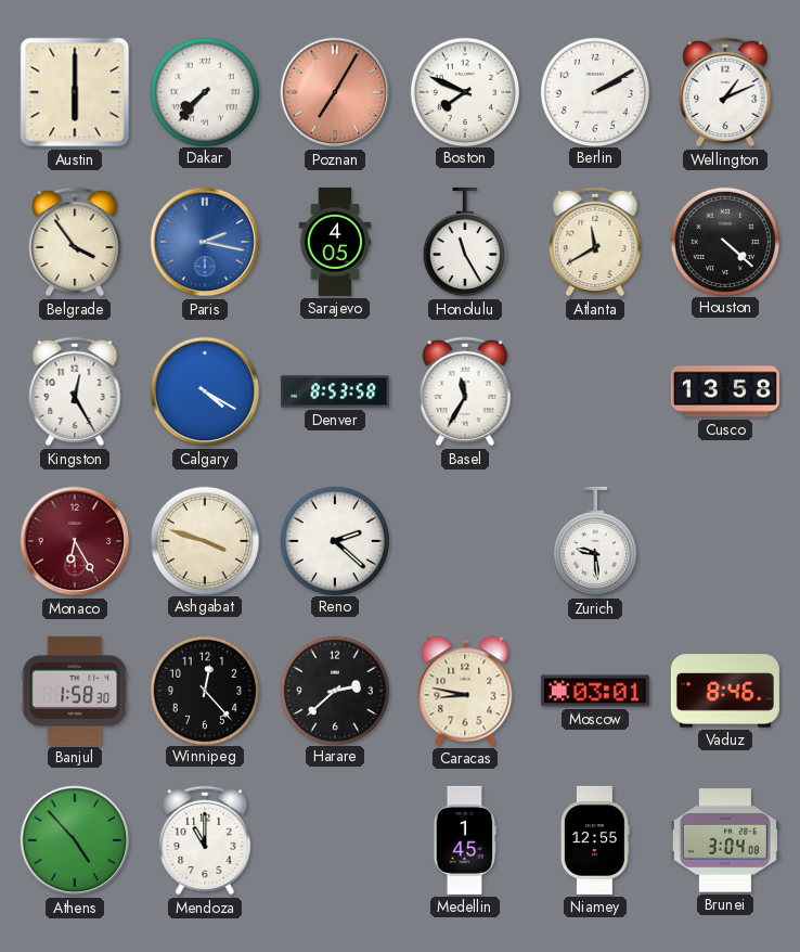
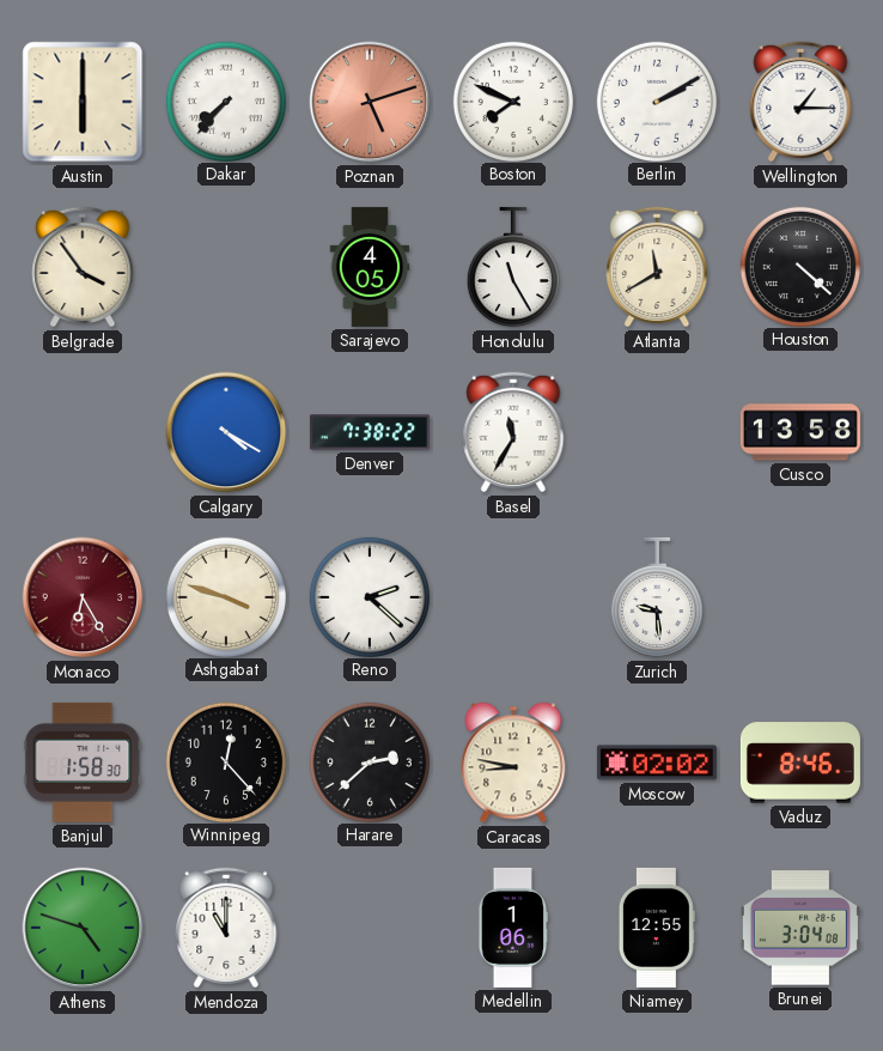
Poznan: 7:05 -> 5:12
Wellington: 1:11 -> 1:15
Paris: 2:17 -> none
Kingston: 12:25 -> none
Denver: 8:53 -> 7:38
Moscow: 03:01 -> 02:02
Athens: 4:53 -> 4:48
Medellin: 1:45 -> 1:06
